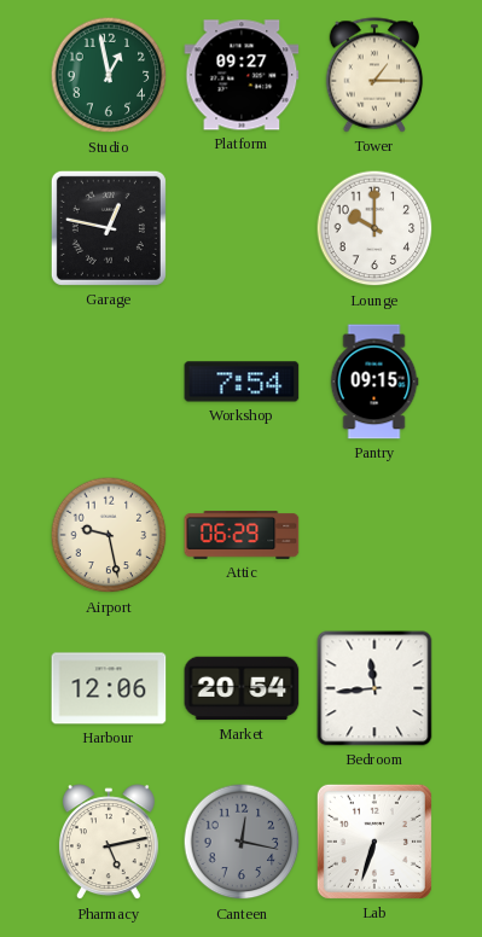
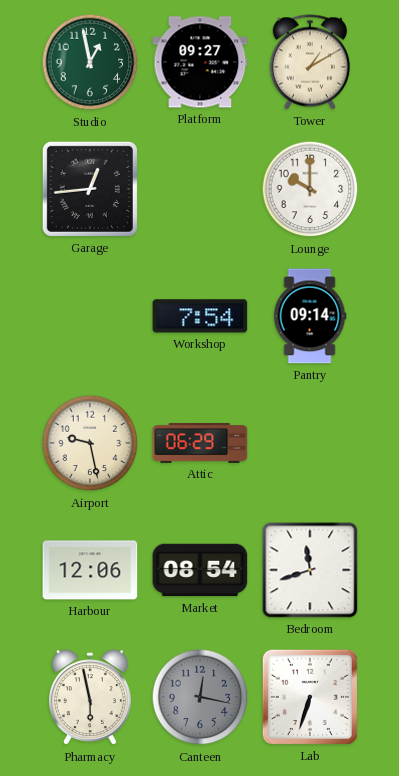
Tower: 1:15 -> 1:10
Garage: 12:47 -> 12:44
Pantry: 09:15 -> 09:14
Market: 20:54 -> 08:54
Bedroom: 11:44 -> 11:42
Pharmacy: 5:13 -> 5:58
